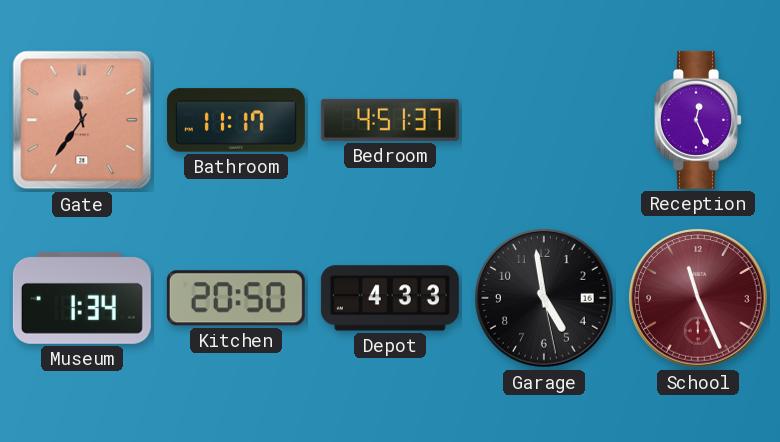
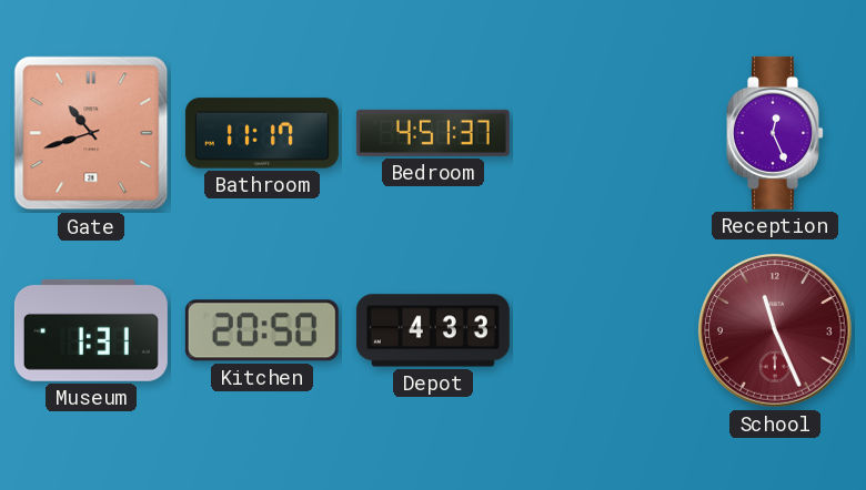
Gate: 11:36 -> 10:42
Museum: 1:34 -> 1:31
Garage: 4:58 -> none
